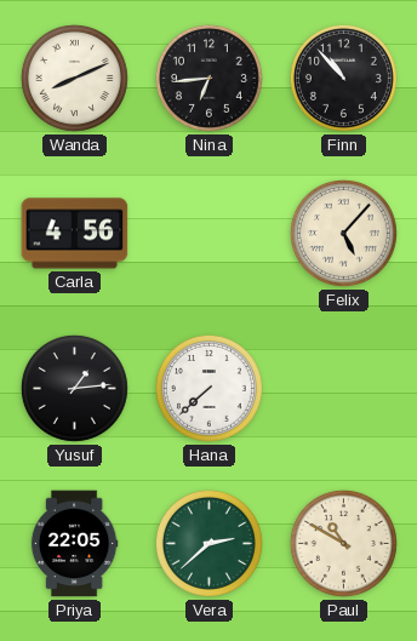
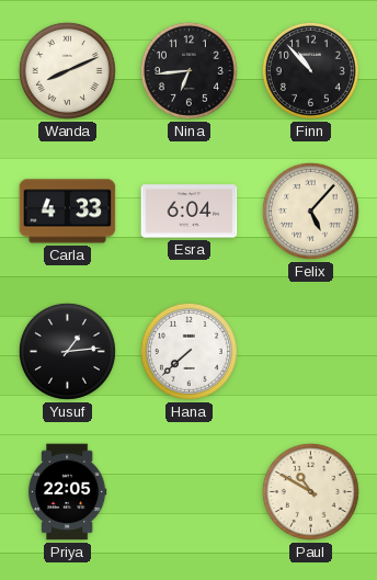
Carla: 4:56 -> 4:33
Esra: none -> 6:04
Vera: 2:38 -> none
